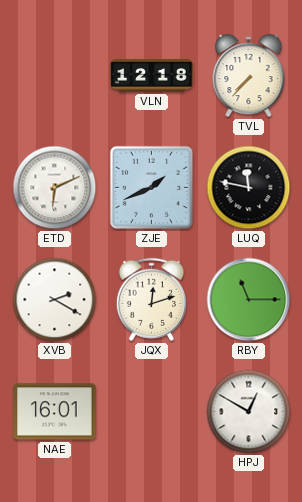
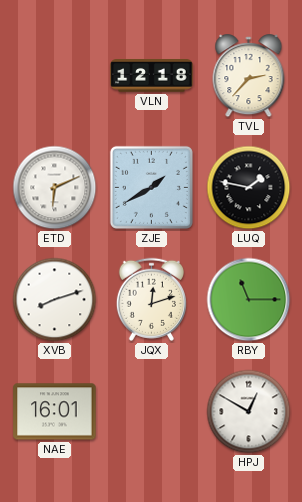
TVL: 7:37 -> 2:37
ZJE: 1:41 -> 1:40
LUQ: 11:47 -> 1:47
XVB: 2:20 -> 8:12
